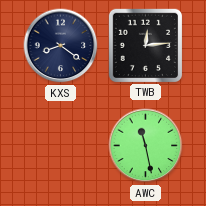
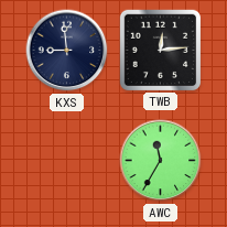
KXS: 8:21 -> 8:59
AWC: 11:28 -> 11:35
